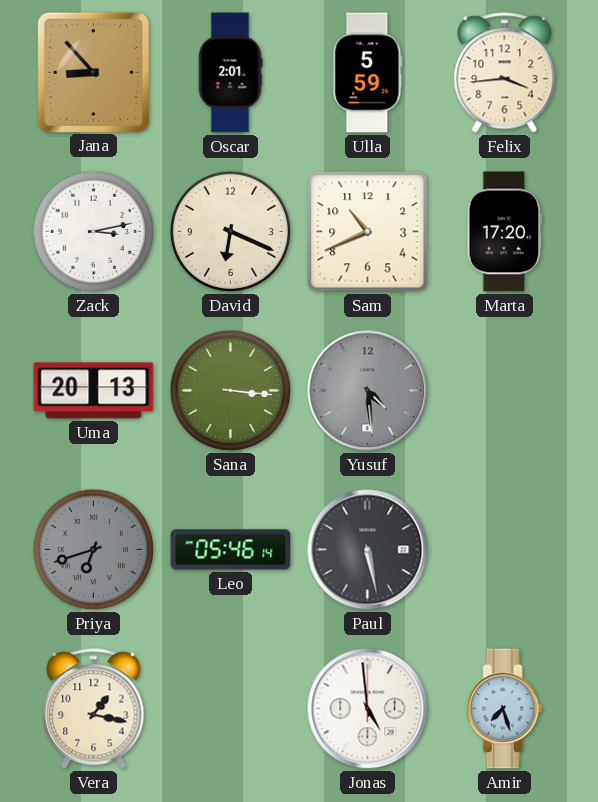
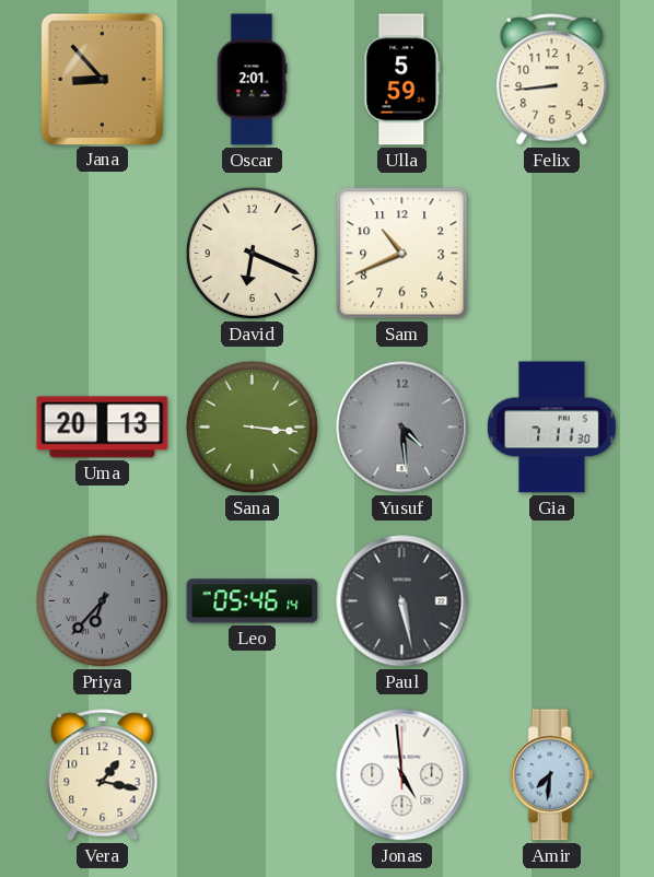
Felix: 3:44 -> 8:44
Zack: 3:13 -> none
Marta: 17:20 -> none
Gia: none -> 7:11
Priya: 6:42 -> 6:37
Amir: 7:27 -> 7:31
